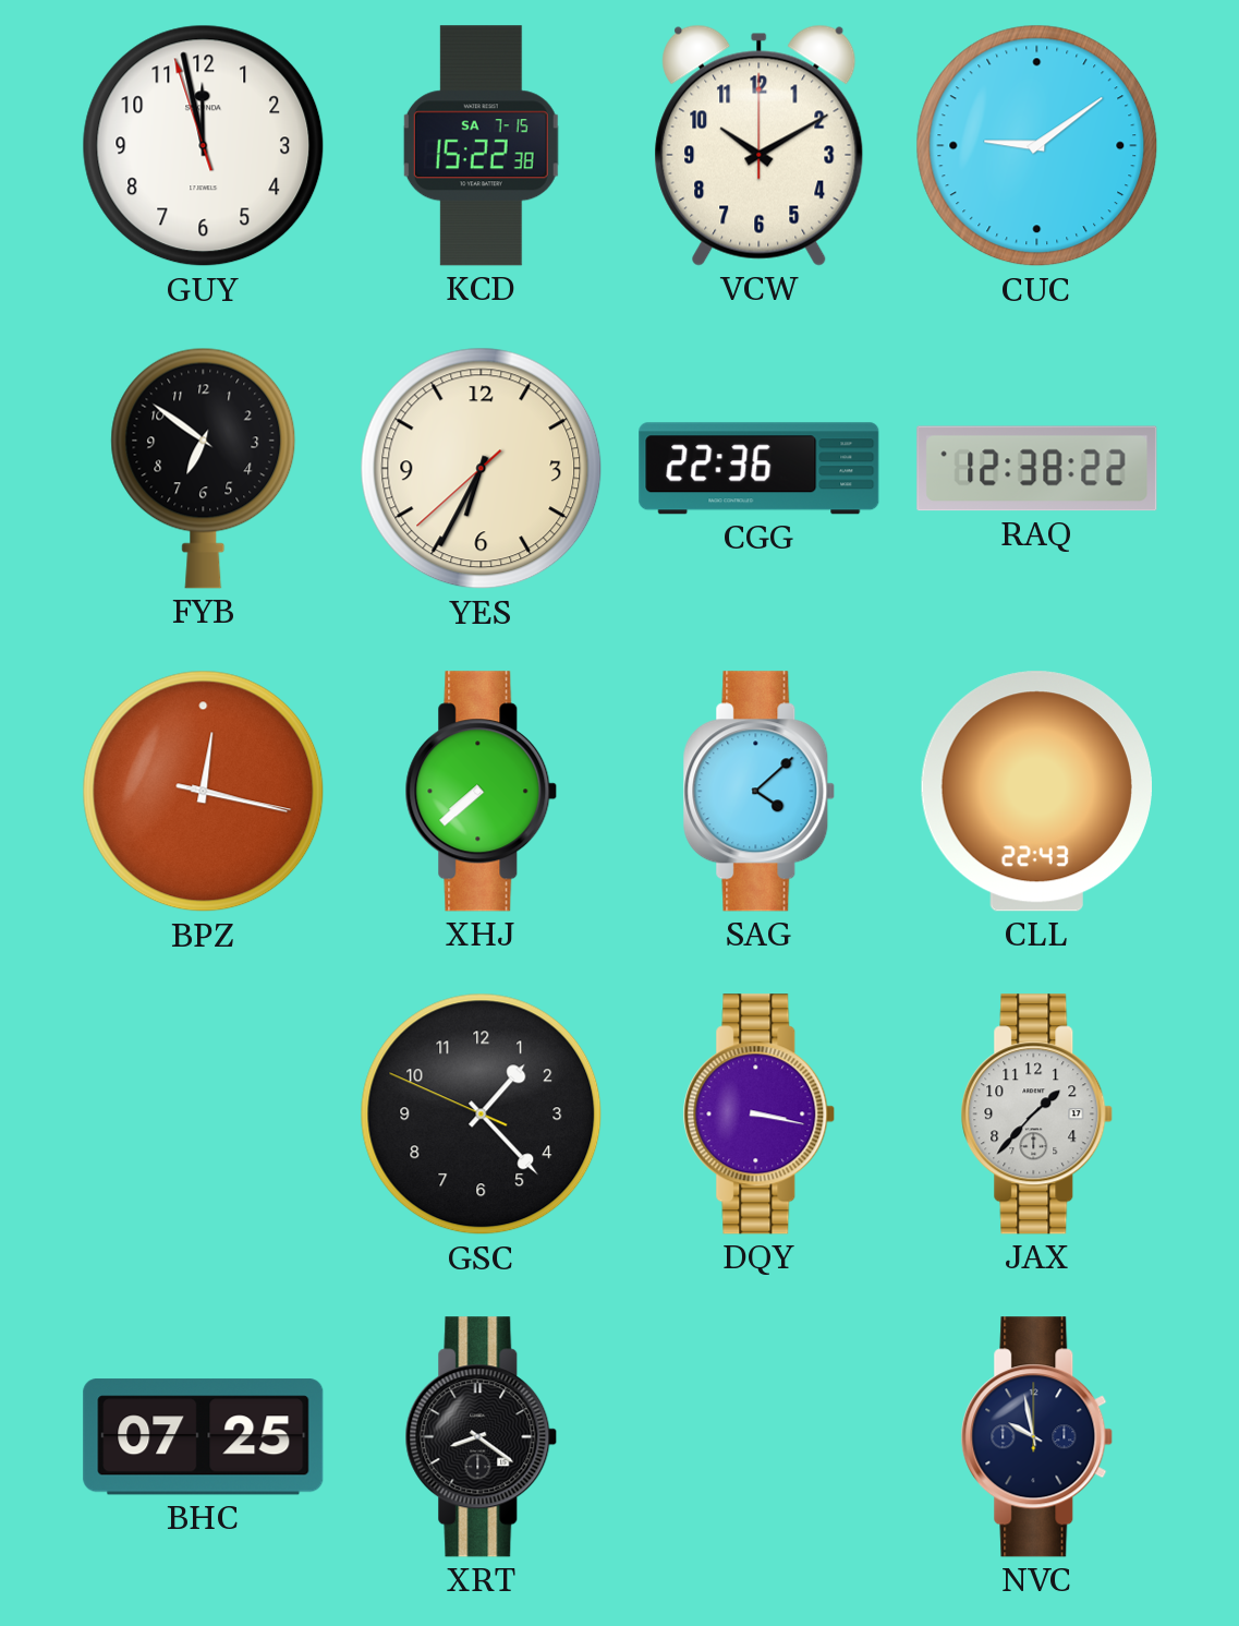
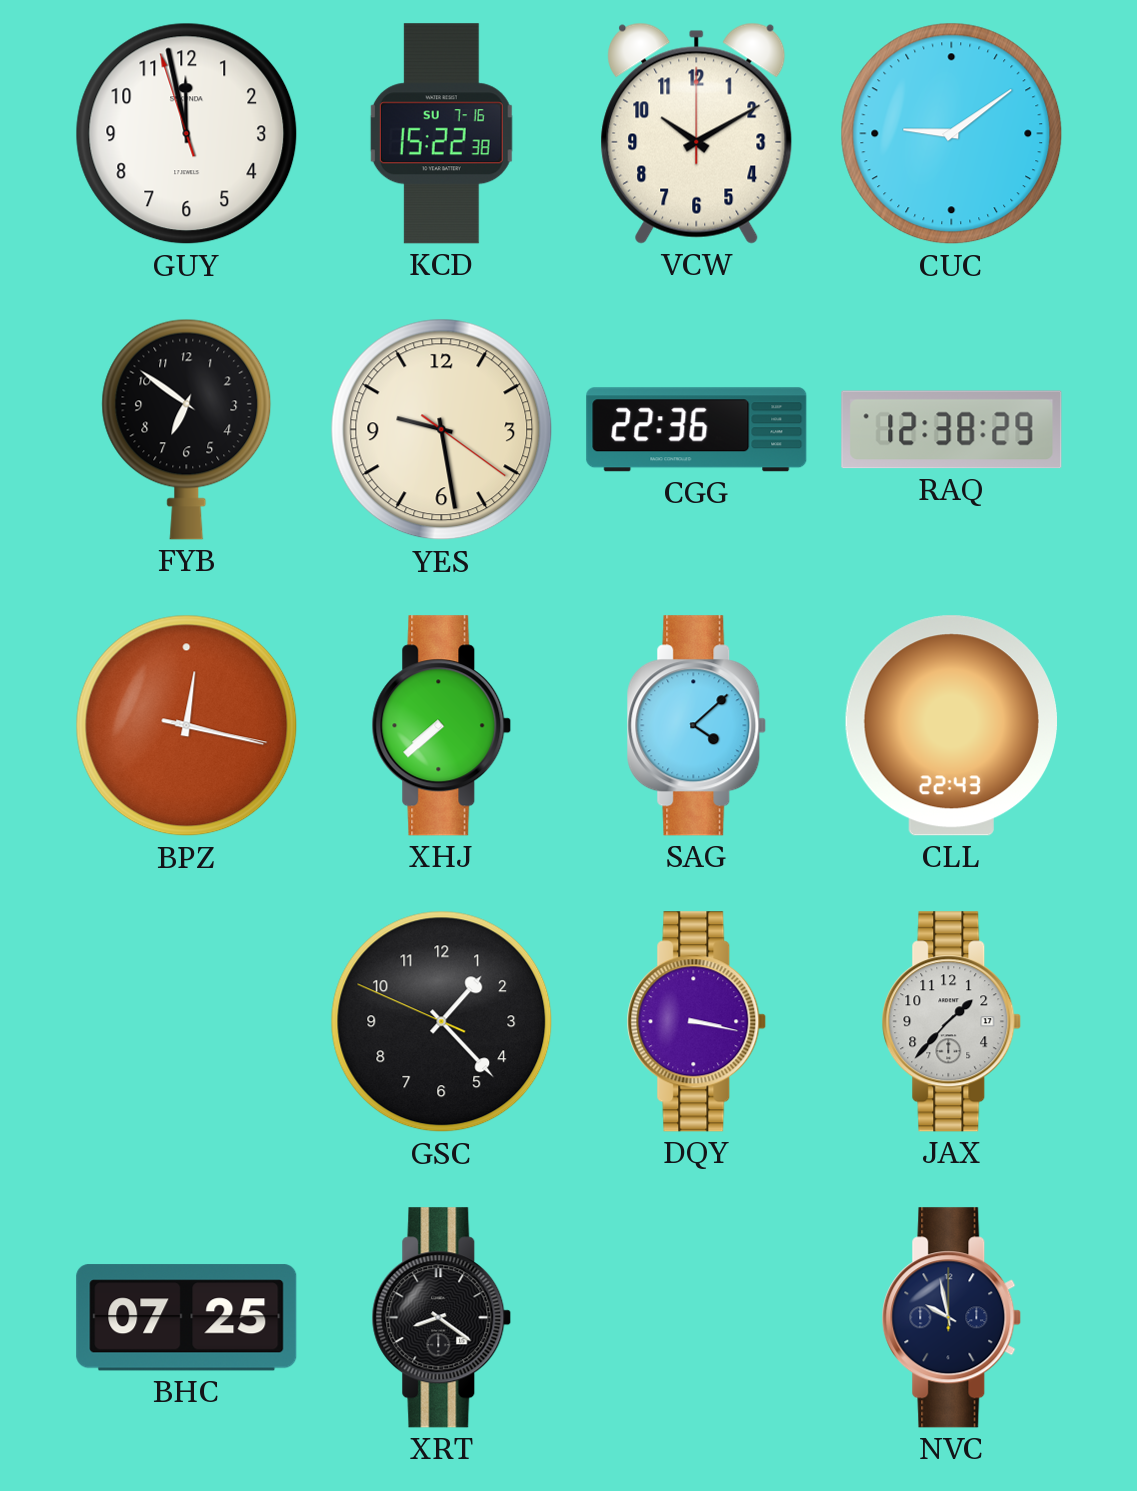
KCD date: SA 7-15 -> SU 7-16
YES: 6:34 -> 9:28
RAQ: 12:38:22 -> 12:38:29
